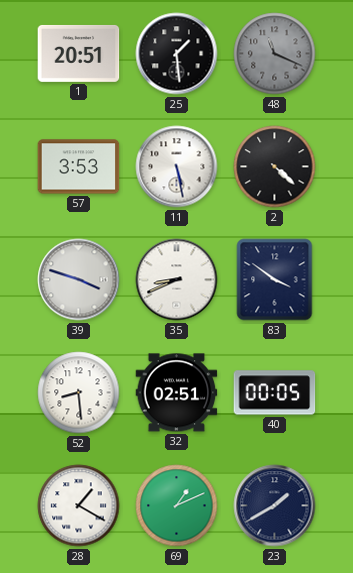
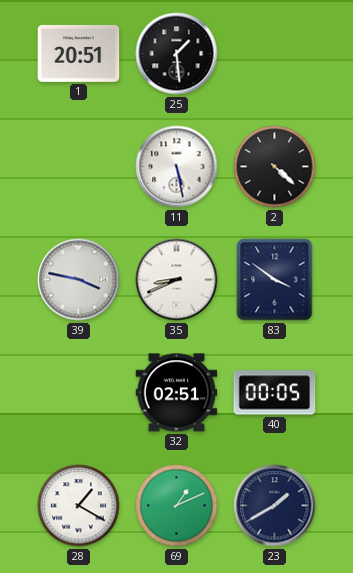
48: 11:19 -> none
57: 3:53 -> none
39: 3:48 -> 3:47
52: 8:29 -> none
